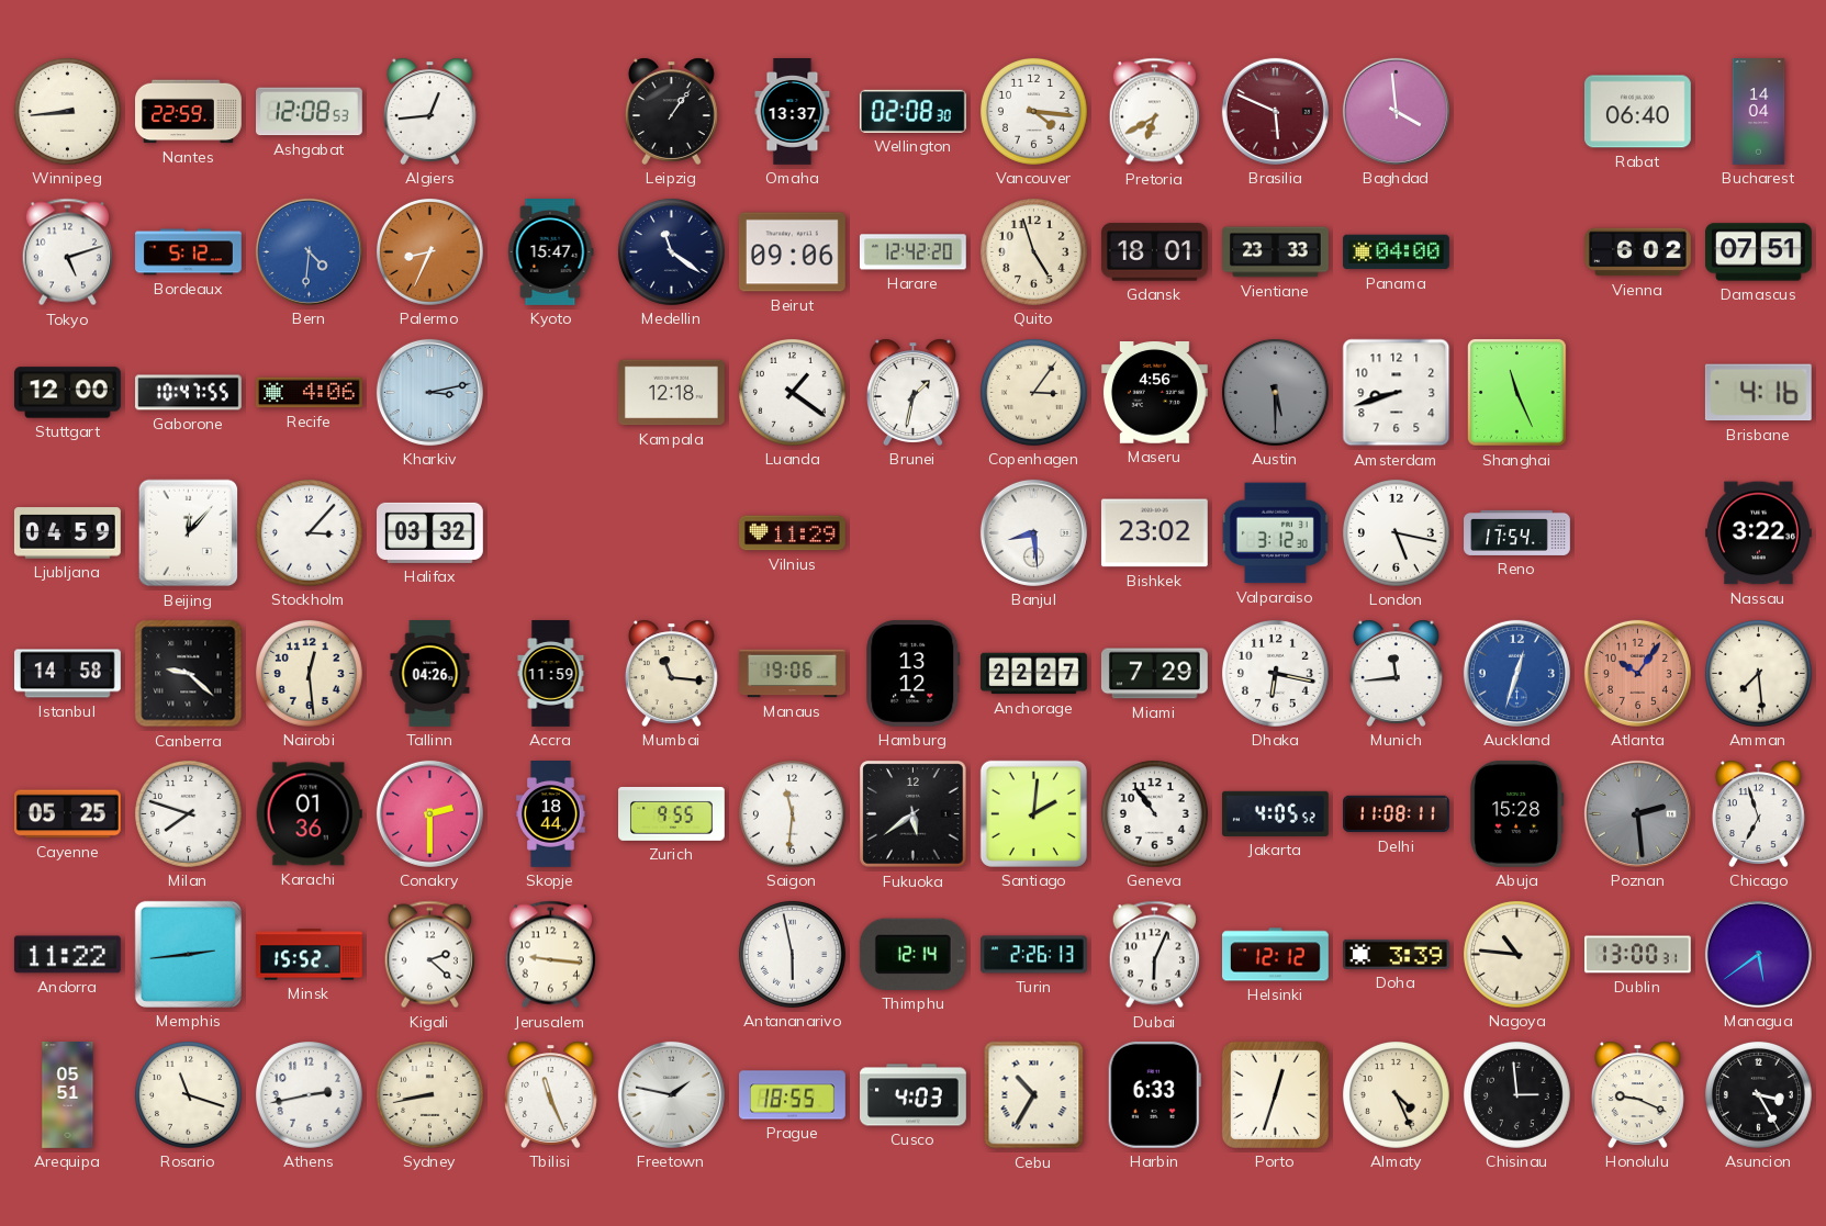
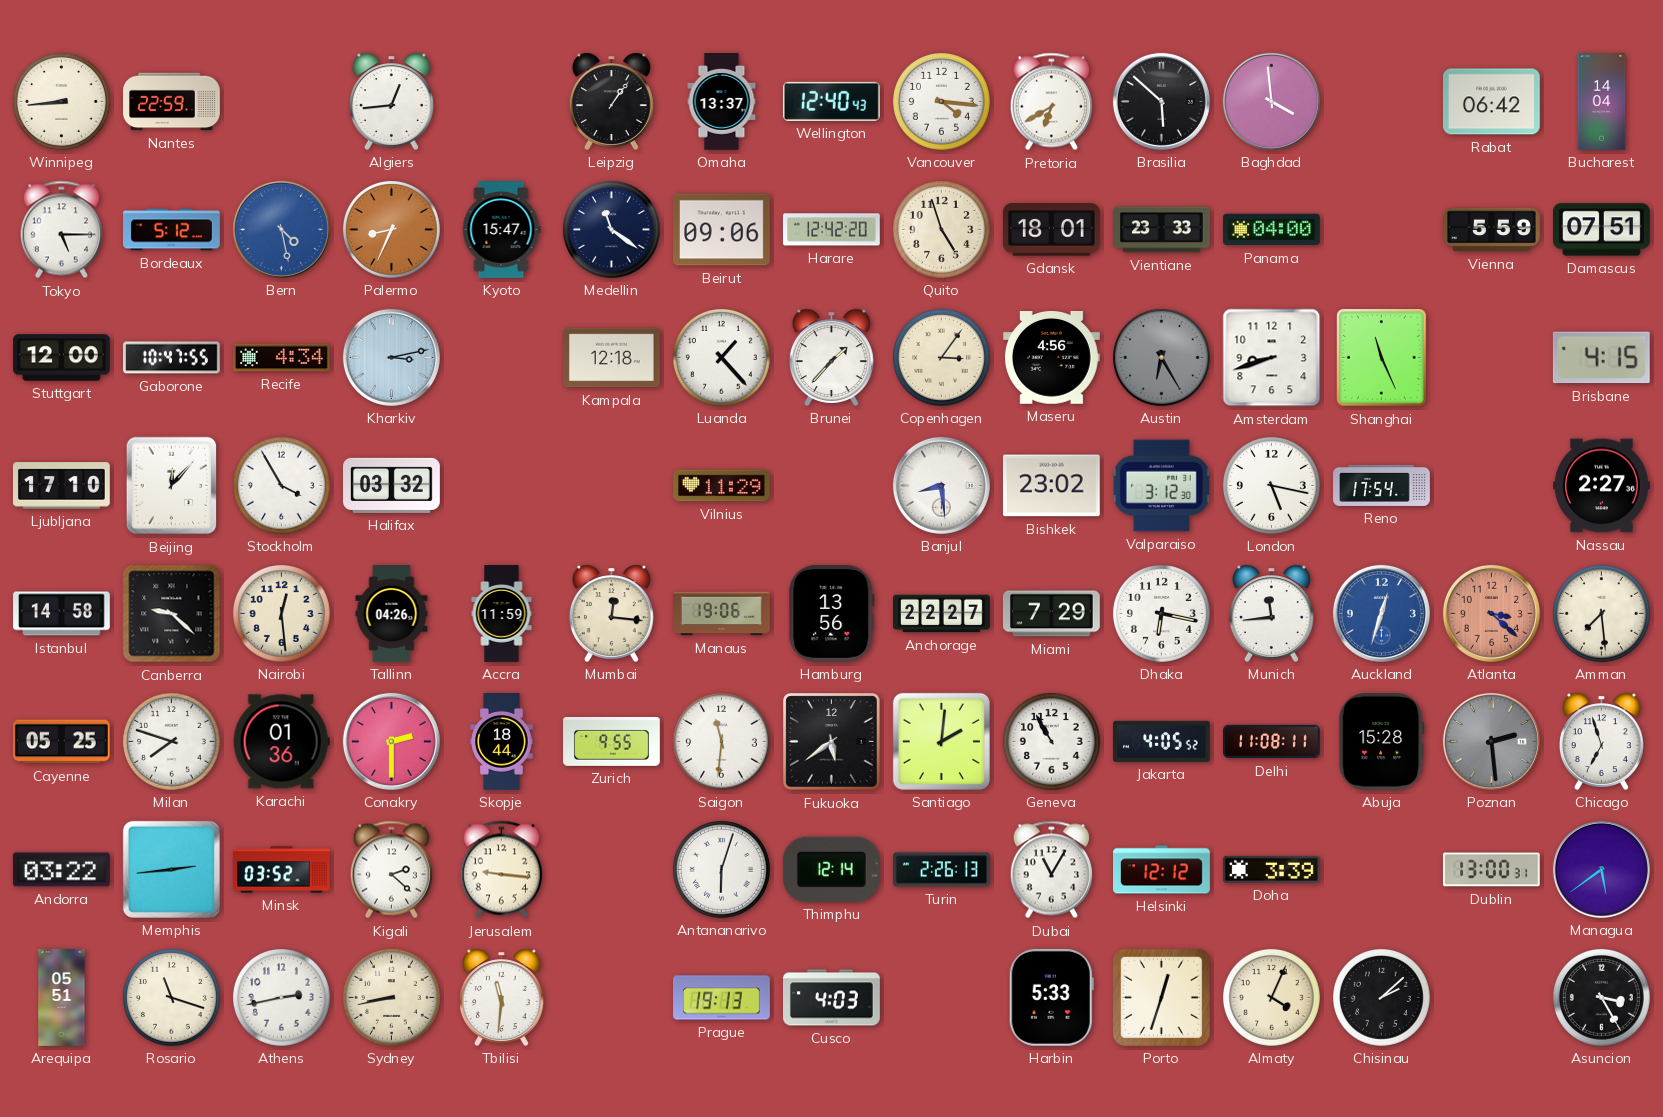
Ashgabat: 12:08 -> none
Wellington: 02:08 -> 12:40
Brasilia: 5:49 -> 5:52
Brasilia dial: burgundy -> black
Rabat: 06:40 -> 06:42
Tokyo: 5:12 -> 5:15
Bern: 4:31 -> 4:28
Vienna: 6:02 -> 5:59
Recife: 4:06 -> 4:34
Luanda: 1:21 -> 1:23
Brunei: 1:32 -> 1:37
Austin: 5:30 -> 6:25
Brisbane: 4:16 -> 4:15
Ljubljana: 04:59 -> 17:10
Stockholm: 3:07 -> 3:55
Nassau: 3:22 -> 2:27
Mumbai: 11:16 -> 12:16
Hamburg: 13:12 -> 13:56
Atlanta: 10:06 -> 3:22
Geneva: 10:54 -> 10:55
Andorra: 11:22 -> 03:22
Minsk: 15:52 -> 03:52
Antananarivo: 5:58 -> 6:03
Dubai: 6:04 -> 11:05
Nagoya: 10:46 -> none
Tbilisi: 11:26 -> 11:31
Freetown: 1:47 -> none
Prague: 18:55 -> 19:13
Cebu: 10:35 -> none
Harbin: 6:33 -> 5:33
Almaty: 4:26 -> 4:04
Chisinau: 2:59 -> 2:08
Honolulu: 9:19 -> none
